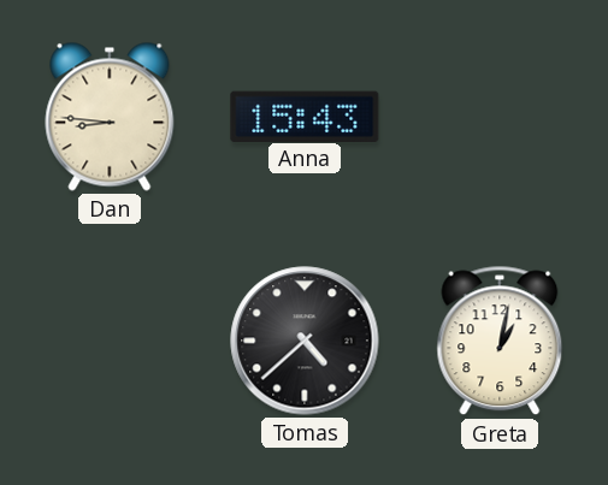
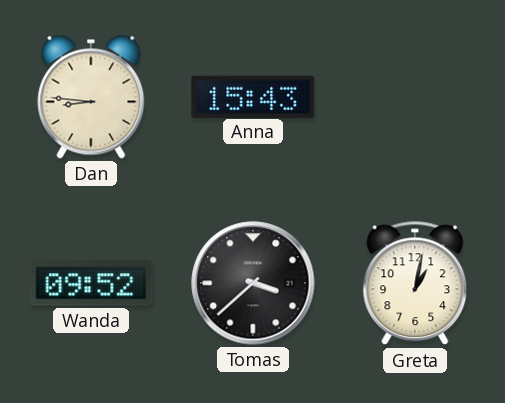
Wanda: none -> 09:52
Tomas: 4:38 -> 3:38
